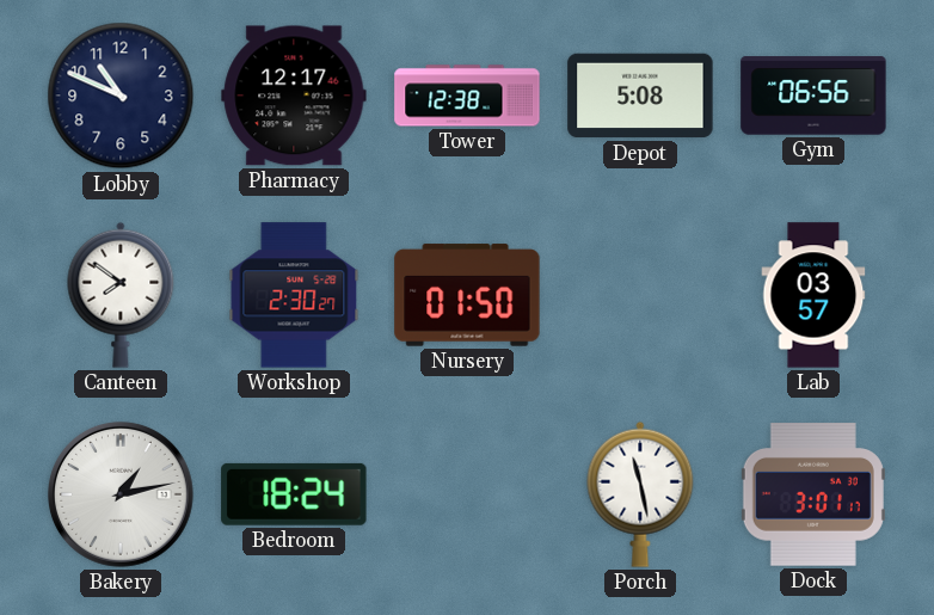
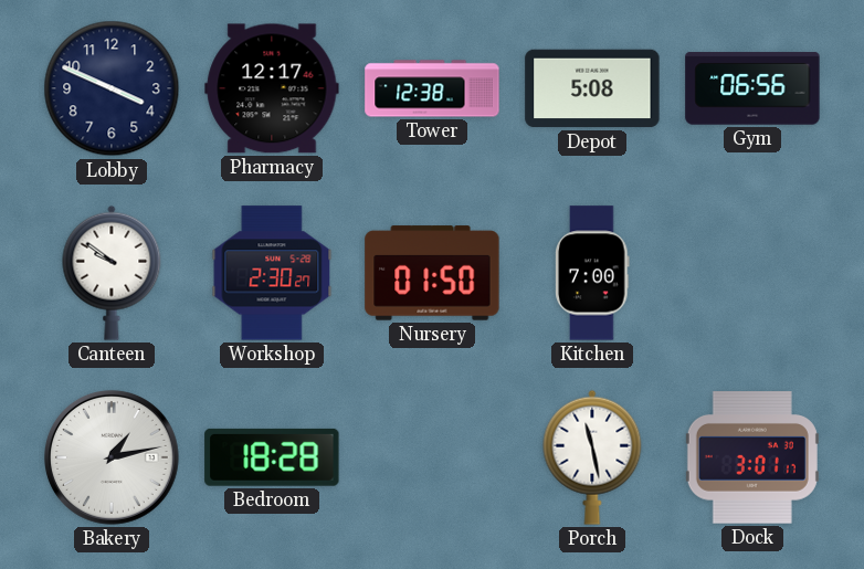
Lobby: 10:49 -> 3:49
Canteen: 7:51 -> 9:51
Kitchen: none -> 7:00
Lab: 03:57 -> none
Bedroom: 18:24 -> 18:28
